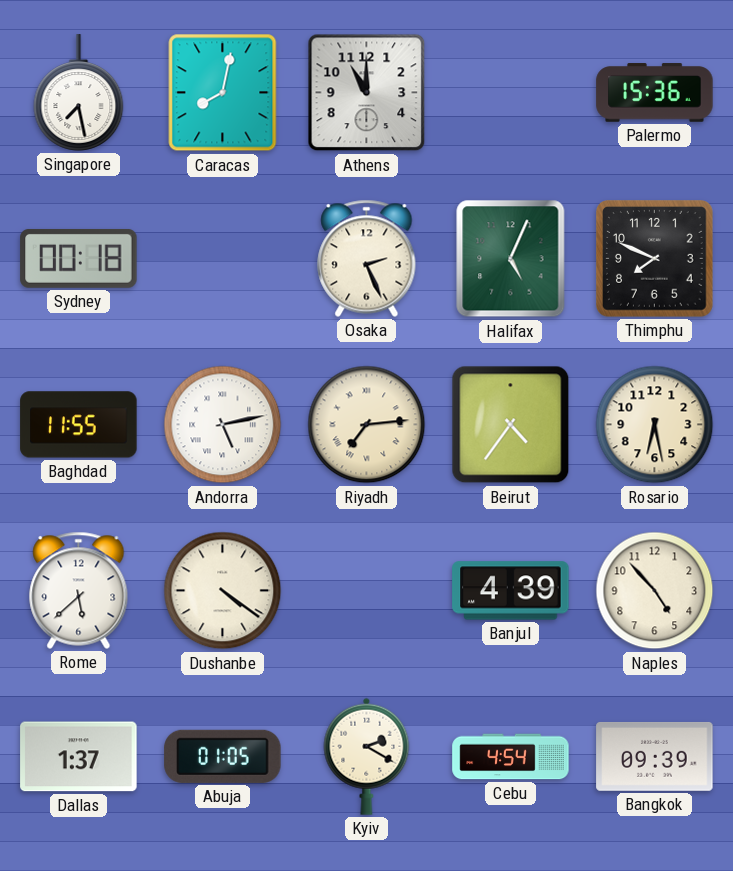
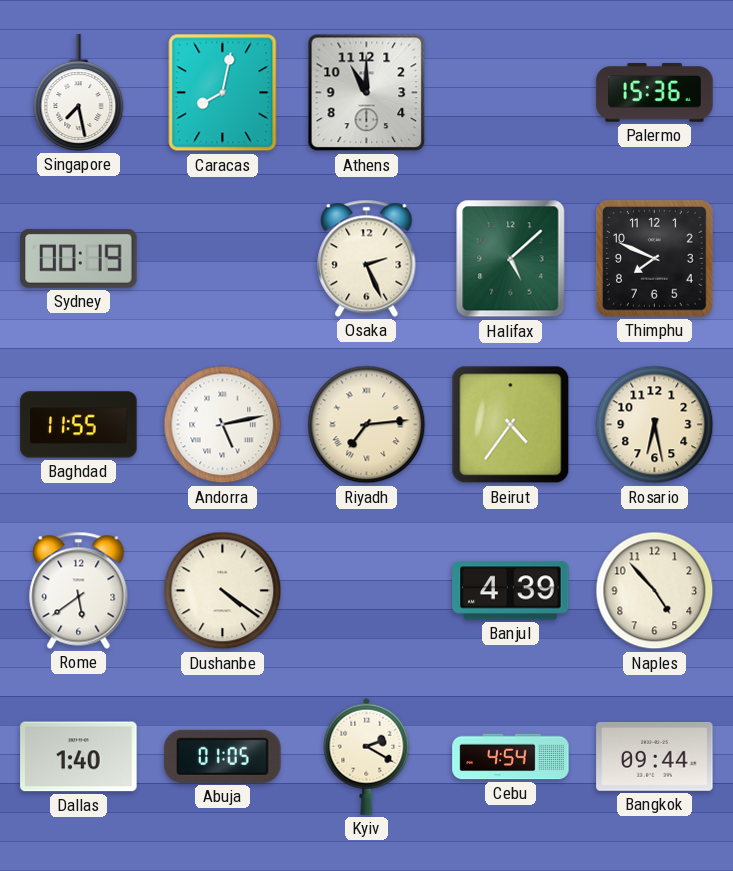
Sydney: 00:18 -> 00:19
Halifax: 5:04 -> 5:08
Rome: 5:38 -> 5:39
Dallas: 1:37 -> 1:40
Bangkok: 09:39 -> 09:44
